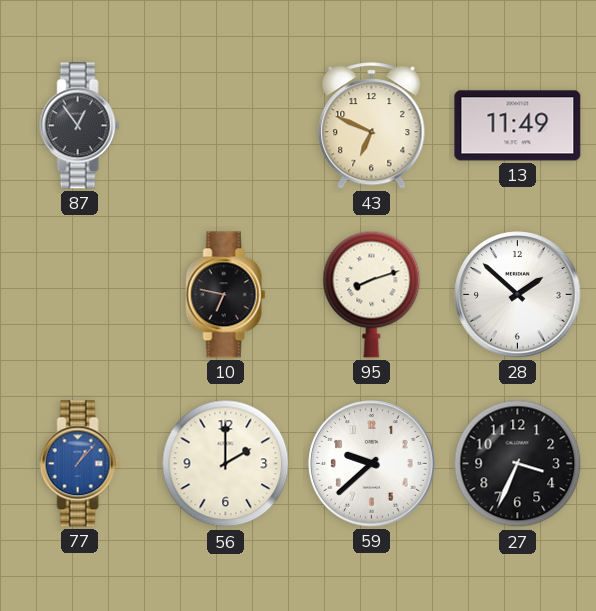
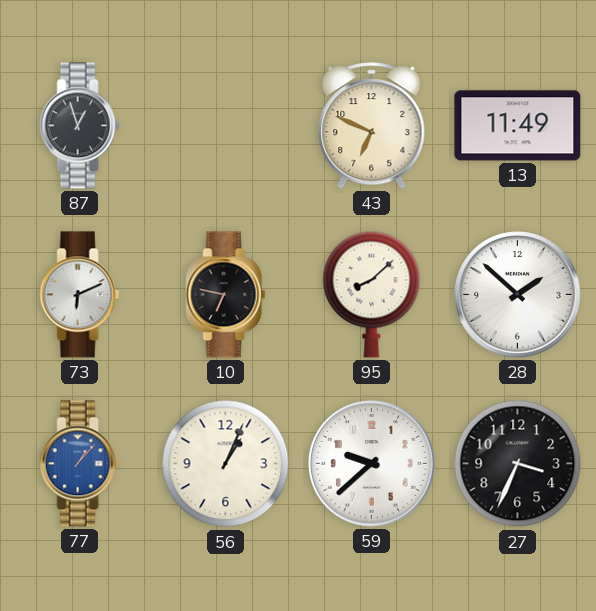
87: 12:54 -> 12:57
73: none -> 6:11
95: 8:12 -> 8:08
56: 2:00 -> 1:04
